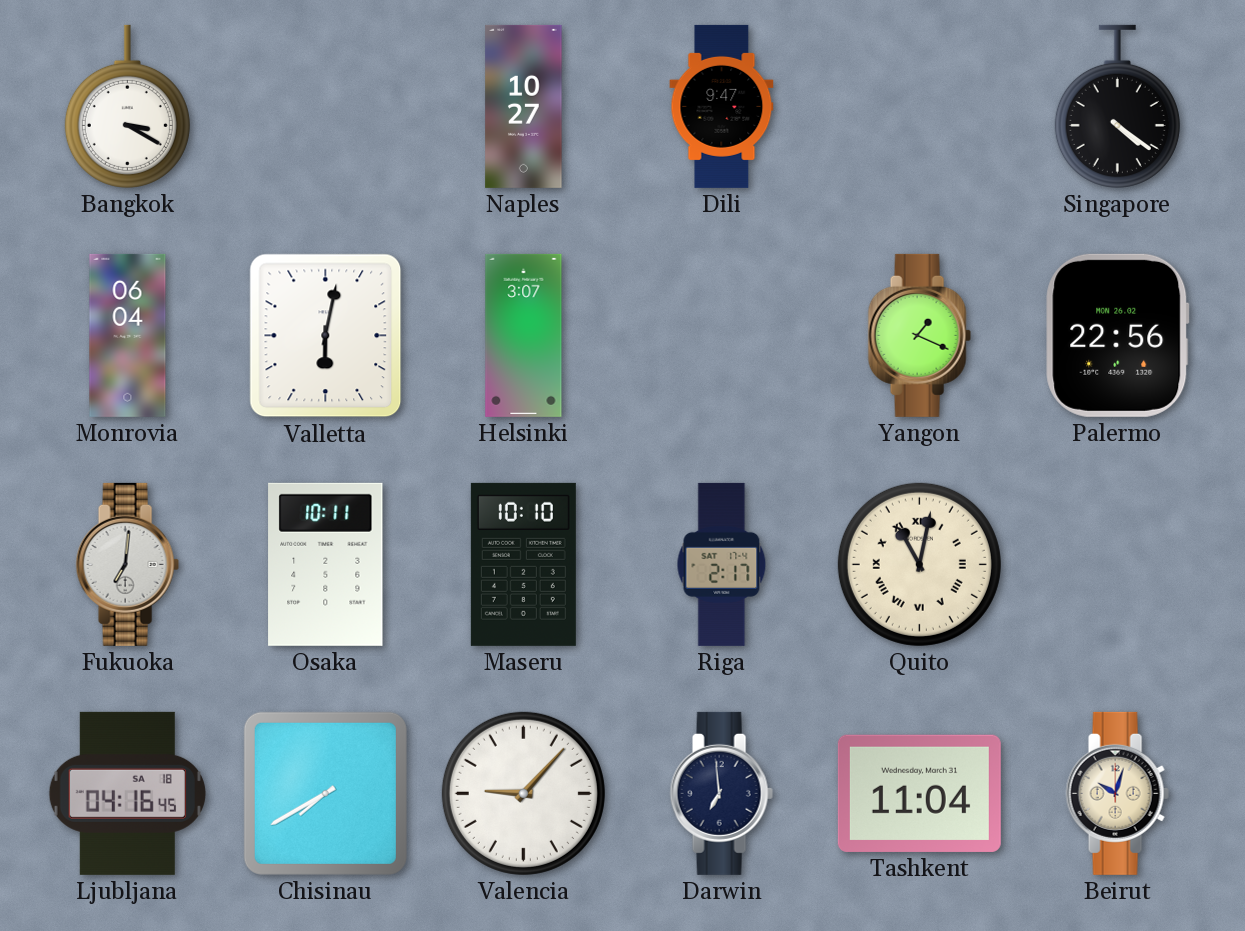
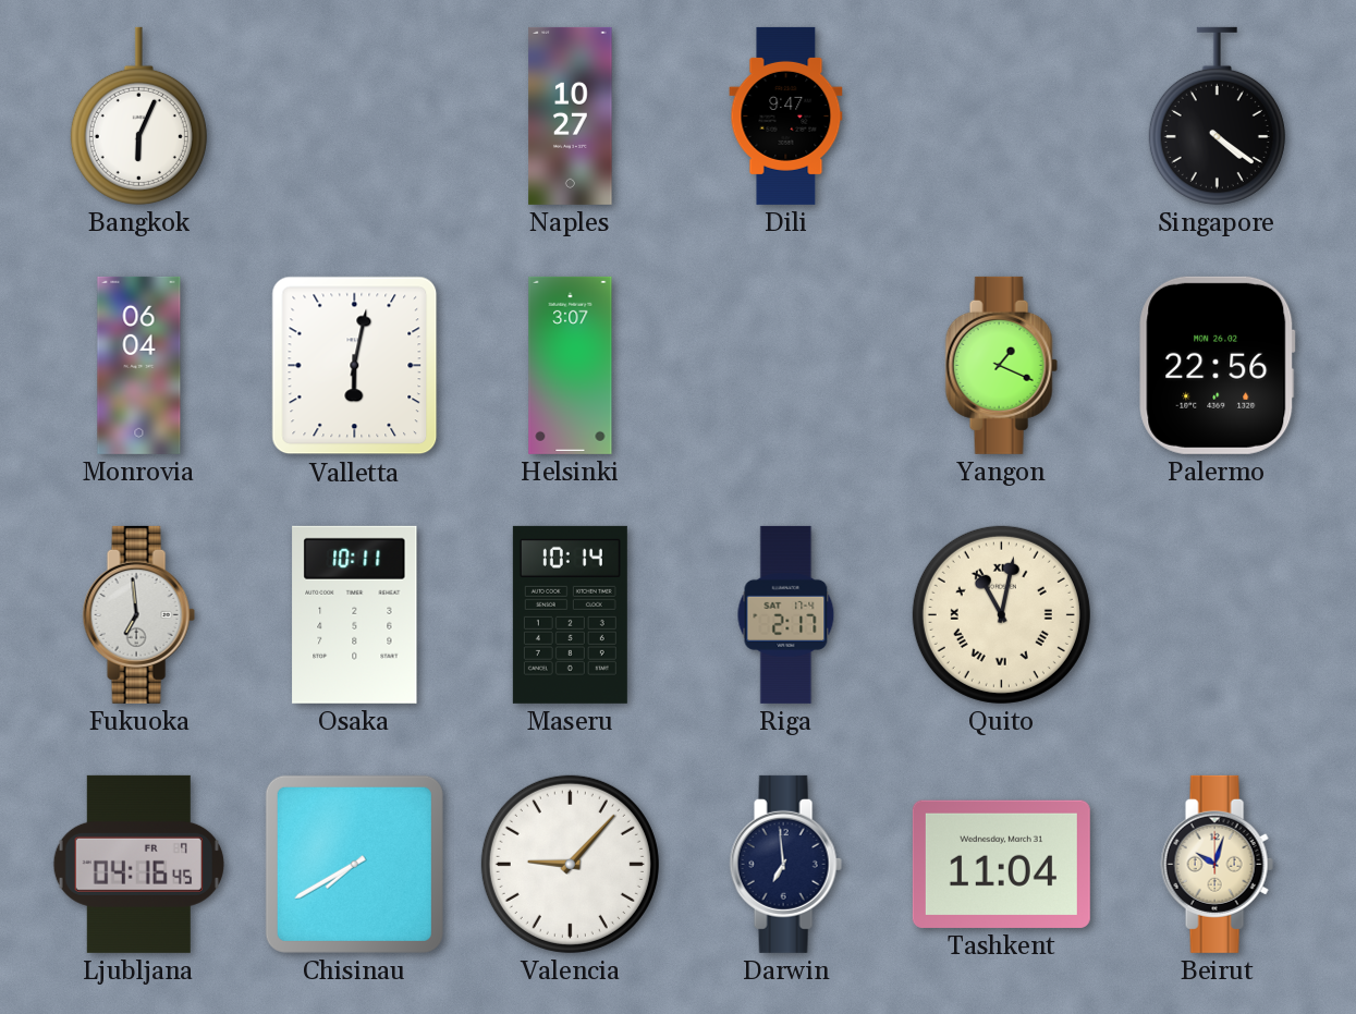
Bangkok: 3:20 -> 6:04
Fukuoka: 7:01 -> 6:59
Maseru: 10:10 -> 10:14
Ljubljana date: SA 18 -> FR 7
